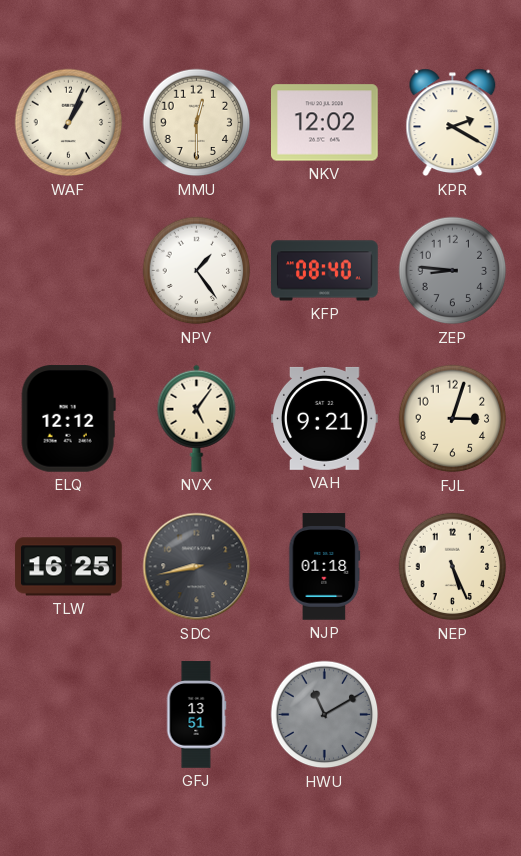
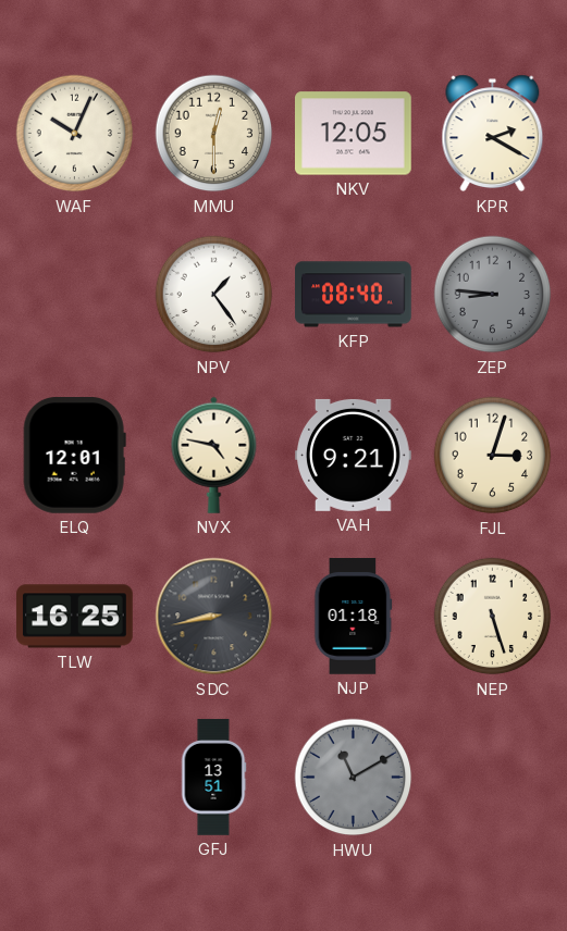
WAF: 1:04 -> 10:04
NKV: 12:02 -> 12:05
ELQ: 12:12 -> 12:01
NVX: 5:06 -> 4:47
NEP: 5:26 -> 5:27
